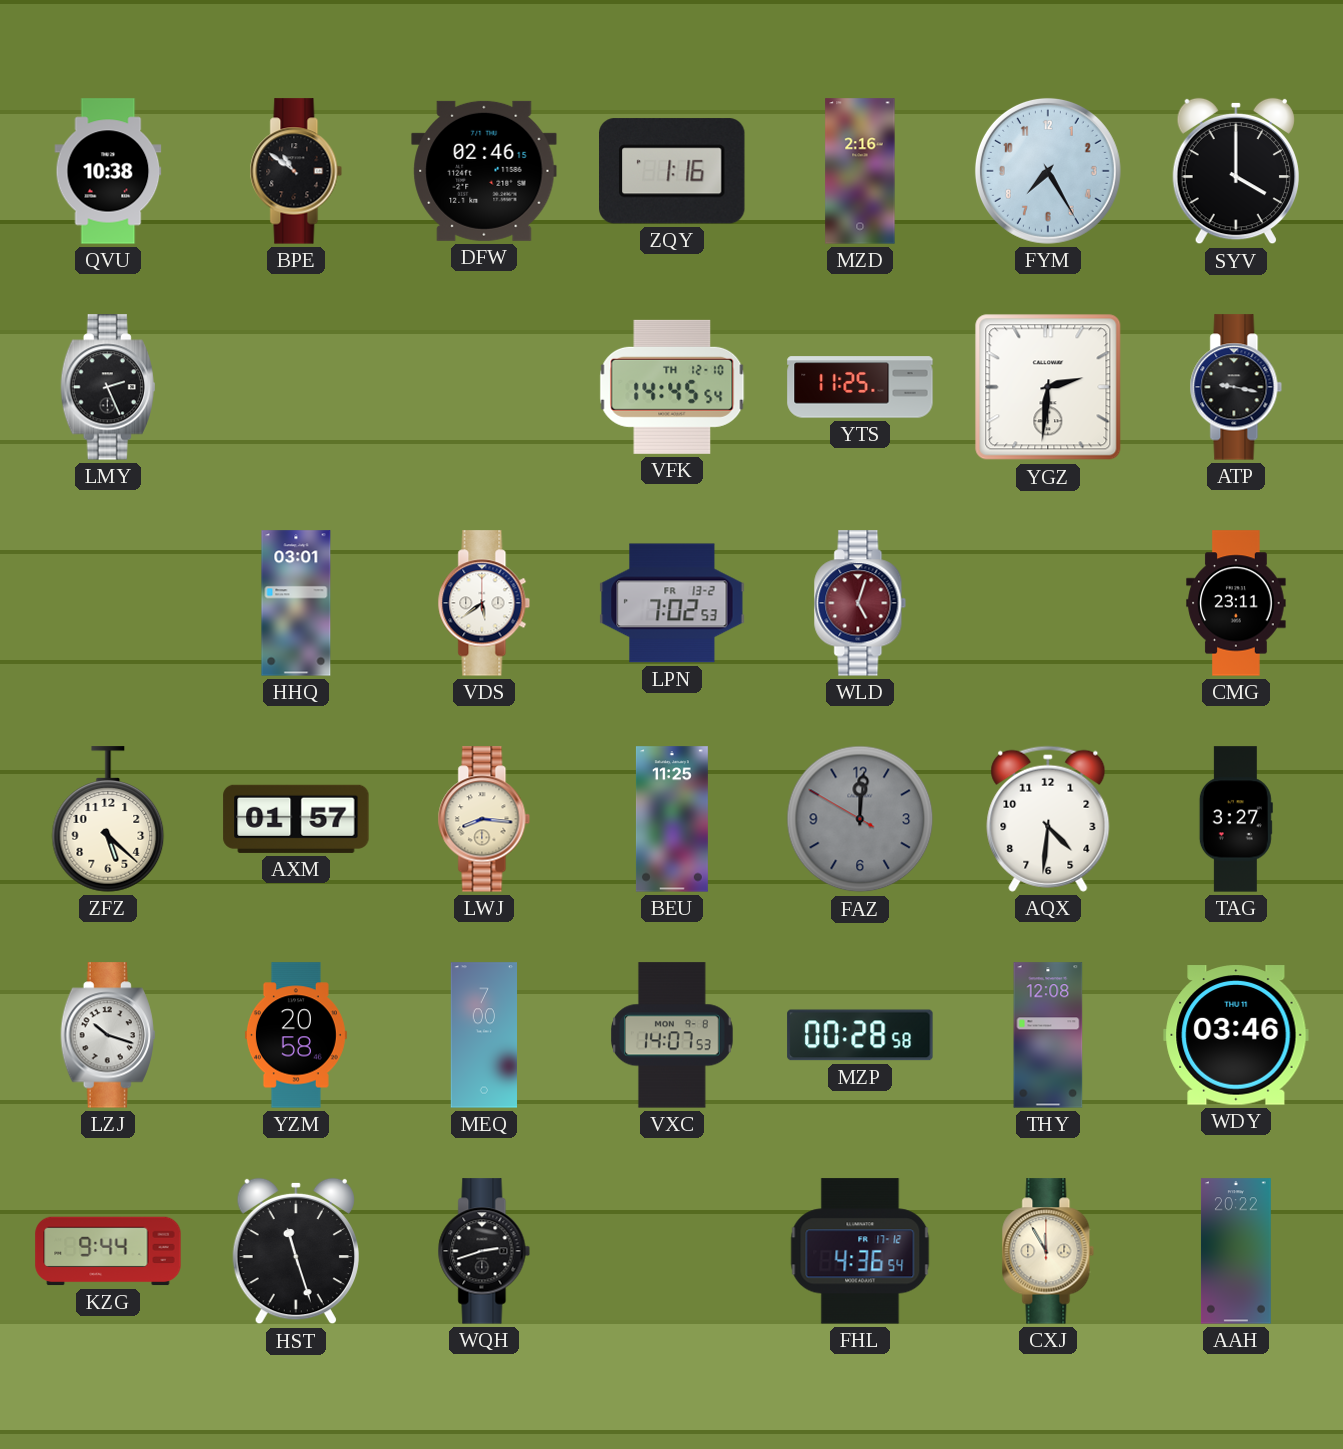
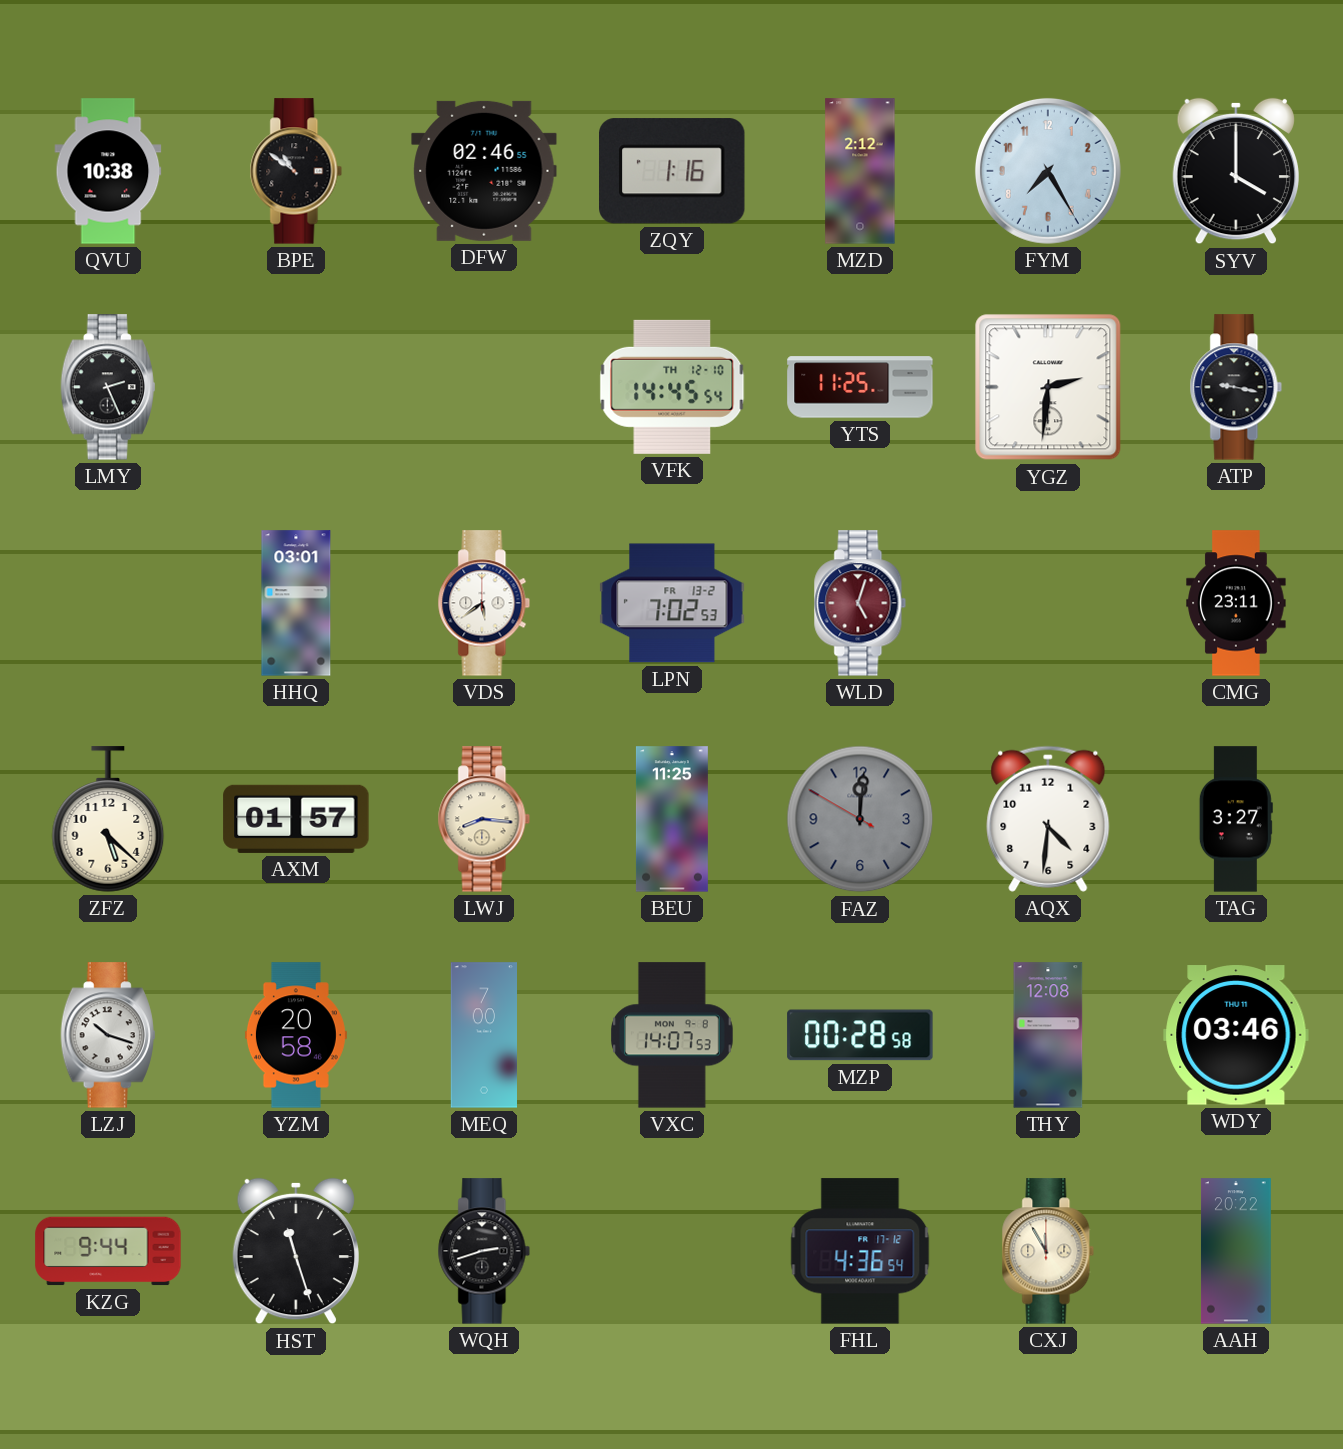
DFW: 02:46:15 -> 02:46:55
MZD: 2:16 -> 2:12
